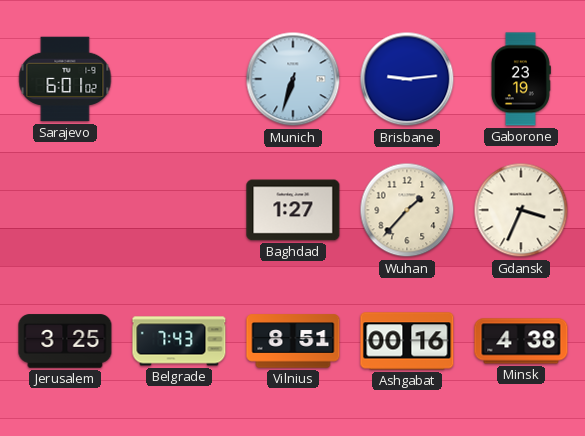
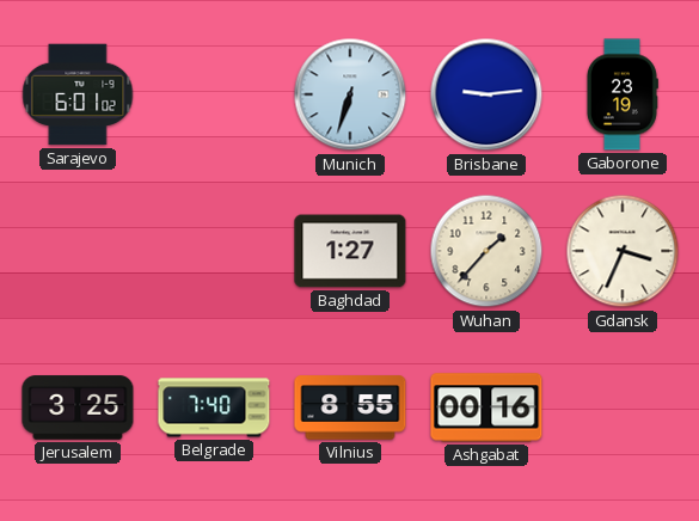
Belgrade: 7:43 -> 7:40
Vilnius: 8:51 -> 8:55
Minsk: 4:38 -> none
